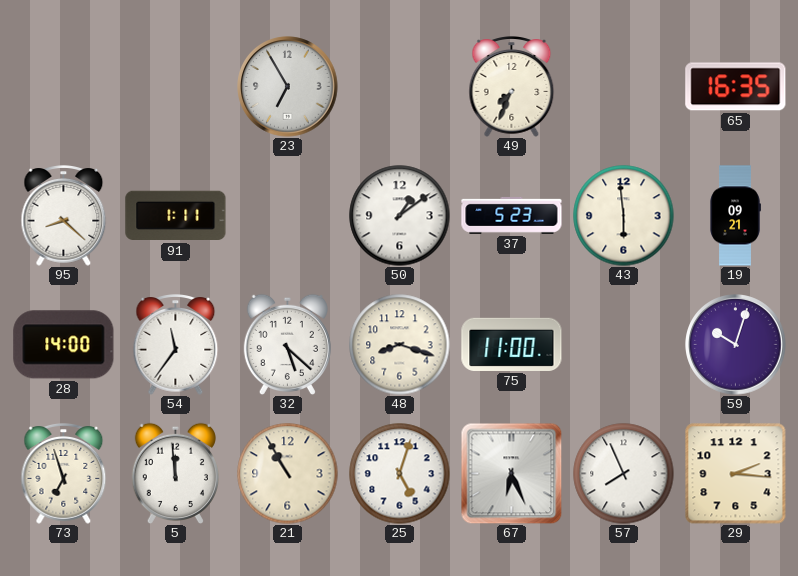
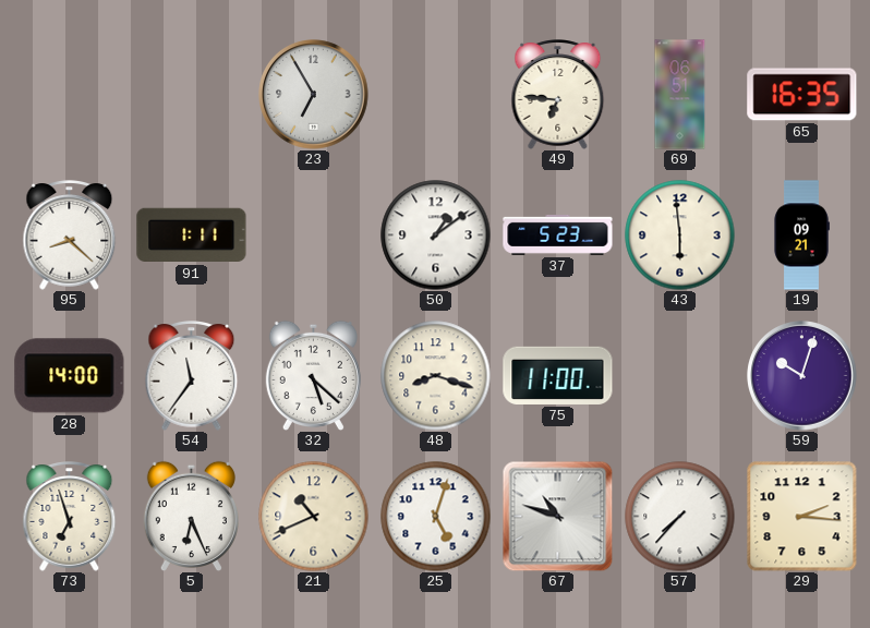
49: 7:34 -> 6:46
69: none -> 06:51
5: 11:59 -> 6:26
21: 10:55 -> 10:41
67: 6:26 -> 10:48
57: 7:56 -> 7:37
